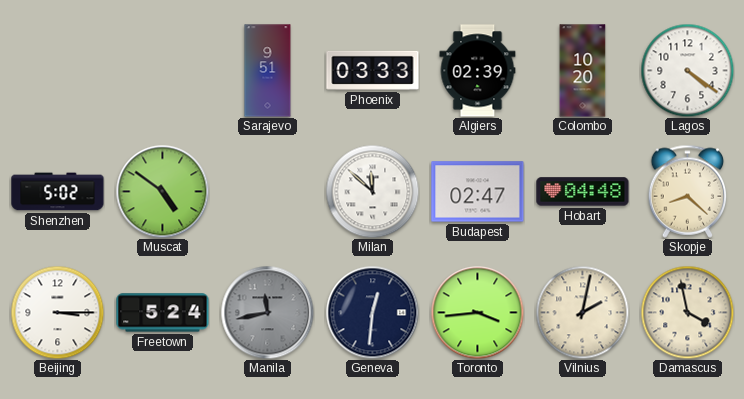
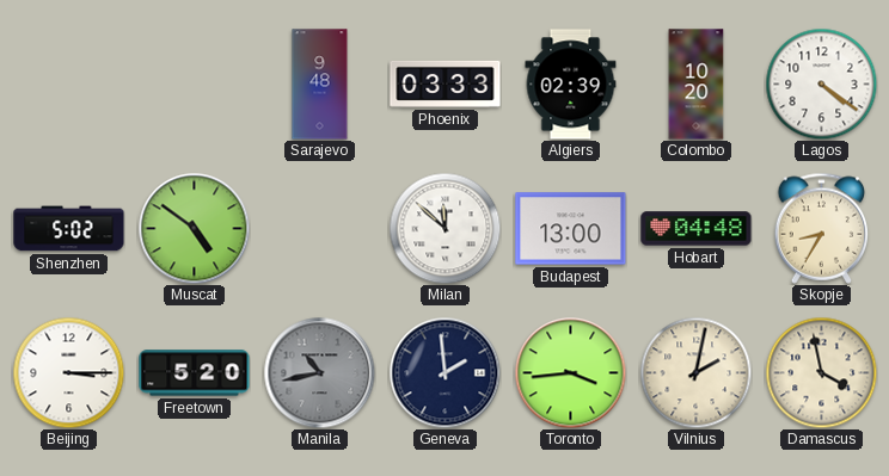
Sarajevo: 9:51 -> 9:48
Budapest: 02:47 -> 13:00
Skopje: 8:22 -> 8:35
Freetown: 5:24 -> 5:20
Manila: 11:43 -> 10:43
Geneva: 12:31 -> 1:59
